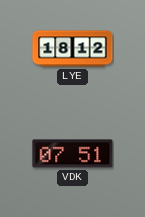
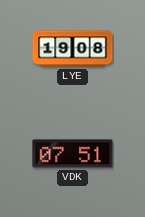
LYE: 18:12 -> 19:08
